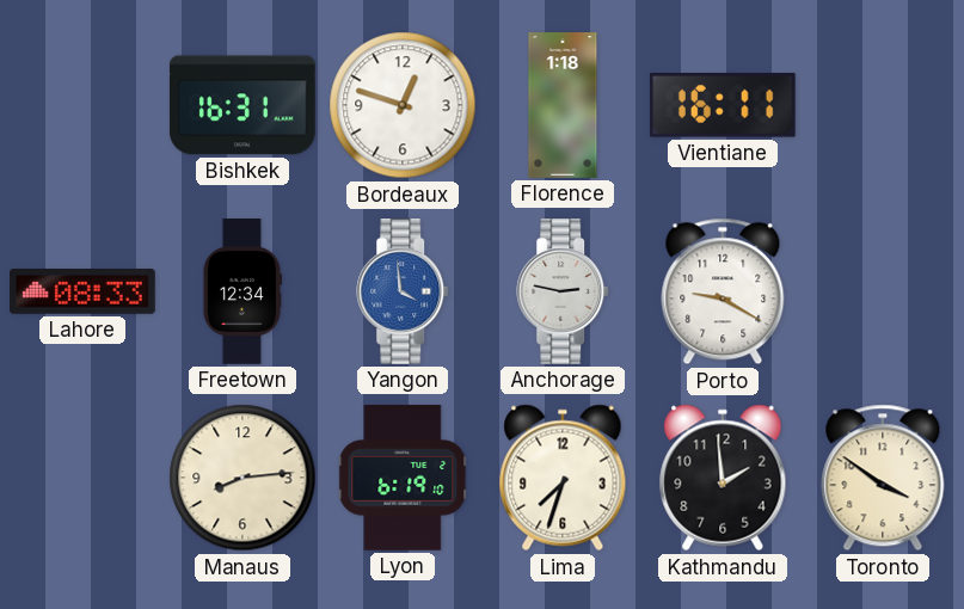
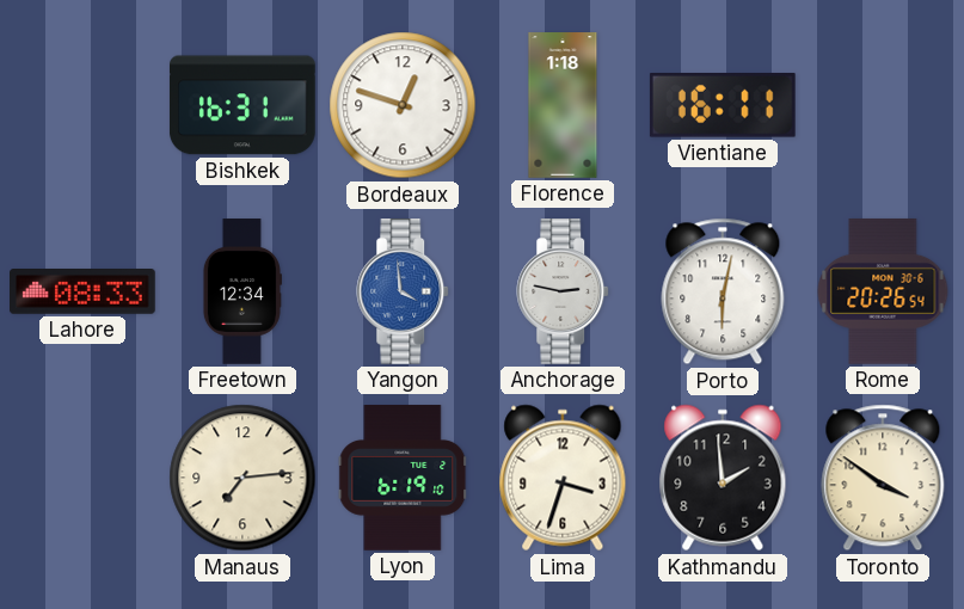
Porto: 9:20 -> 6:02
Rome: none -> 20:26
Manaus: 8:14 -> 7:14
Lima: 7:33 -> 3:33
